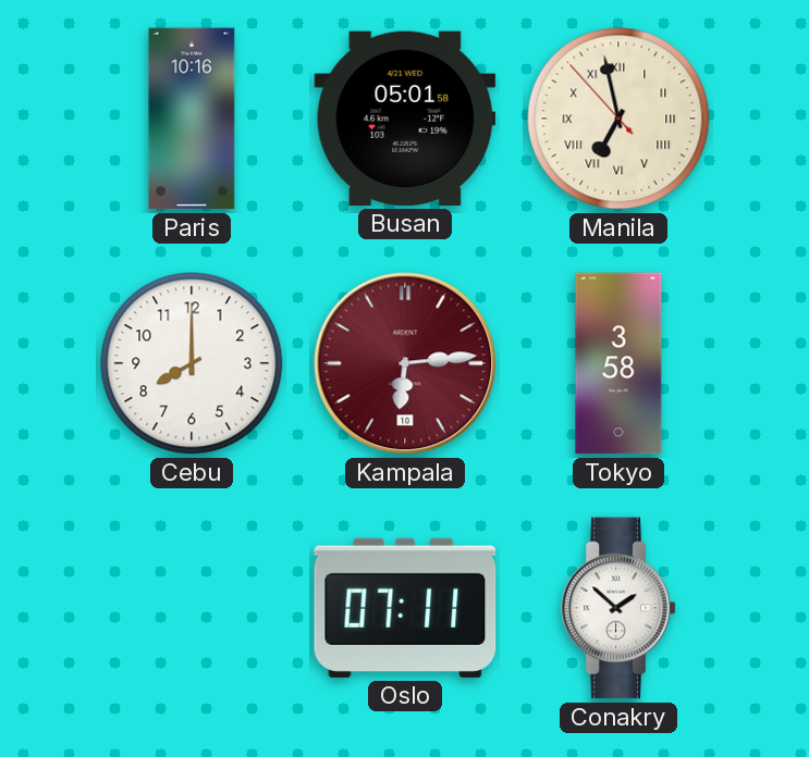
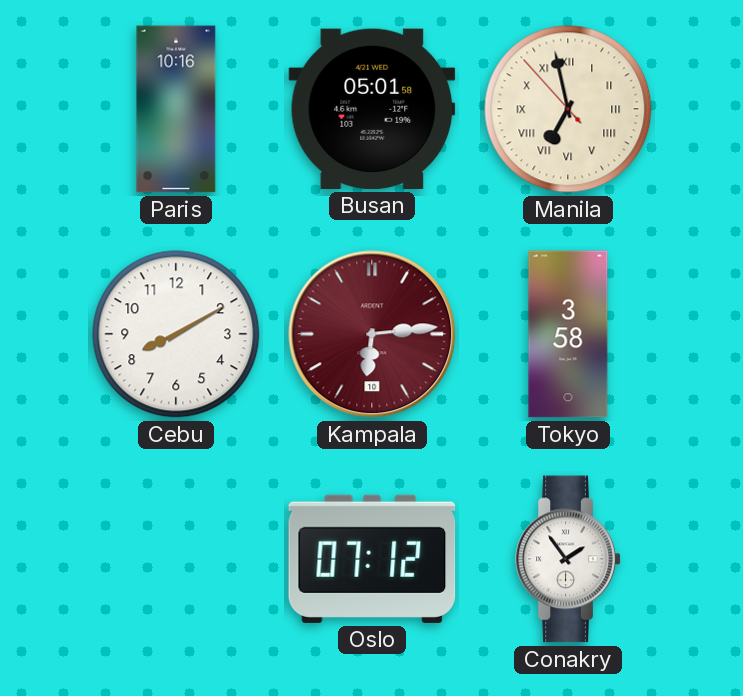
Cebu: 8:00 -> 8:10
Oslo: 07:11 -> 07:12
Conakry: 1:52 -> 1:54
